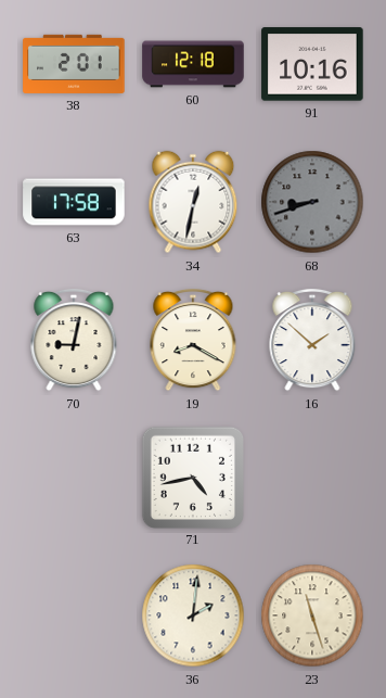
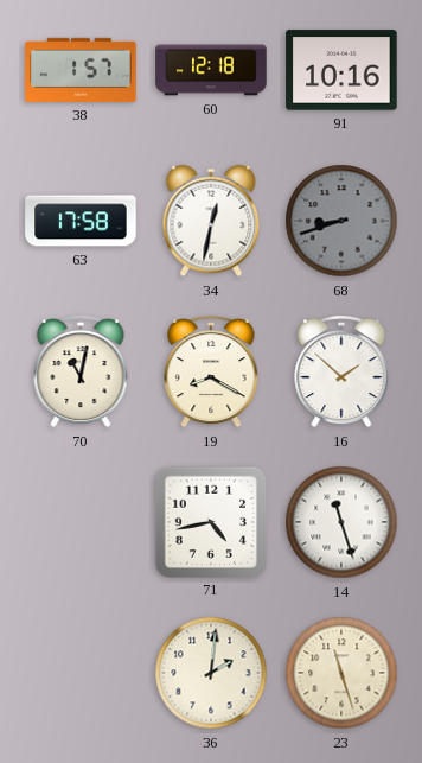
38: 2:01 -> 1:57
70: 9:02 -> 11:02
14: none -> 11:27
